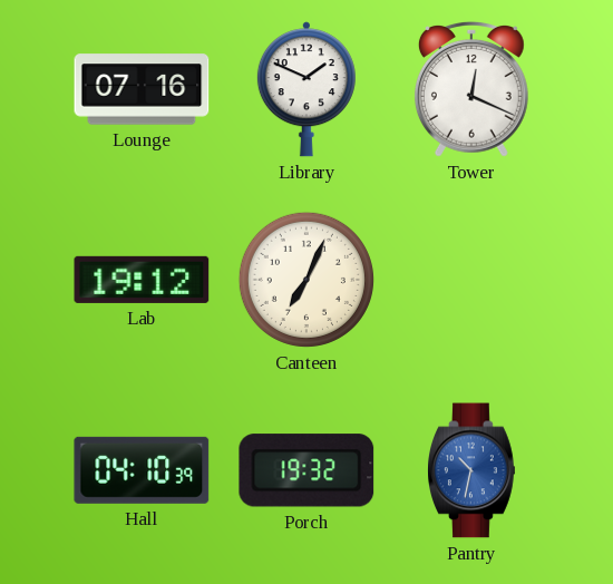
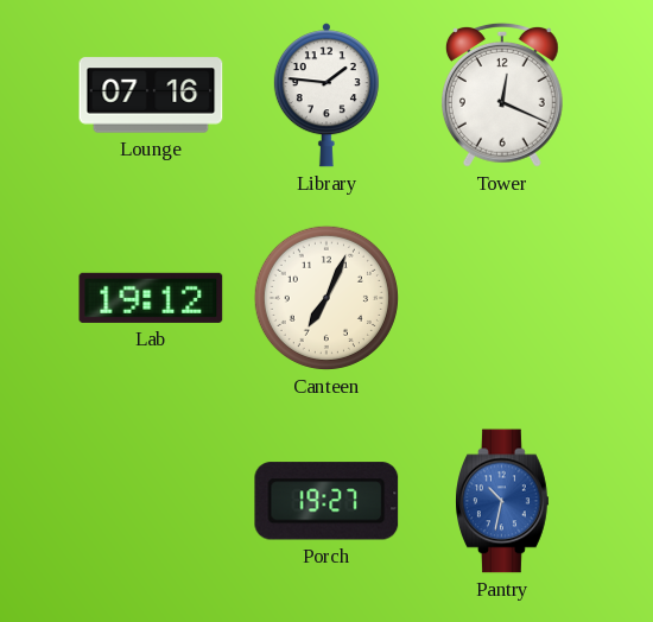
Library: 1:49 -> 1:46
Hall: 04:10 -> none
Porch: 19:32 -> 19:27
